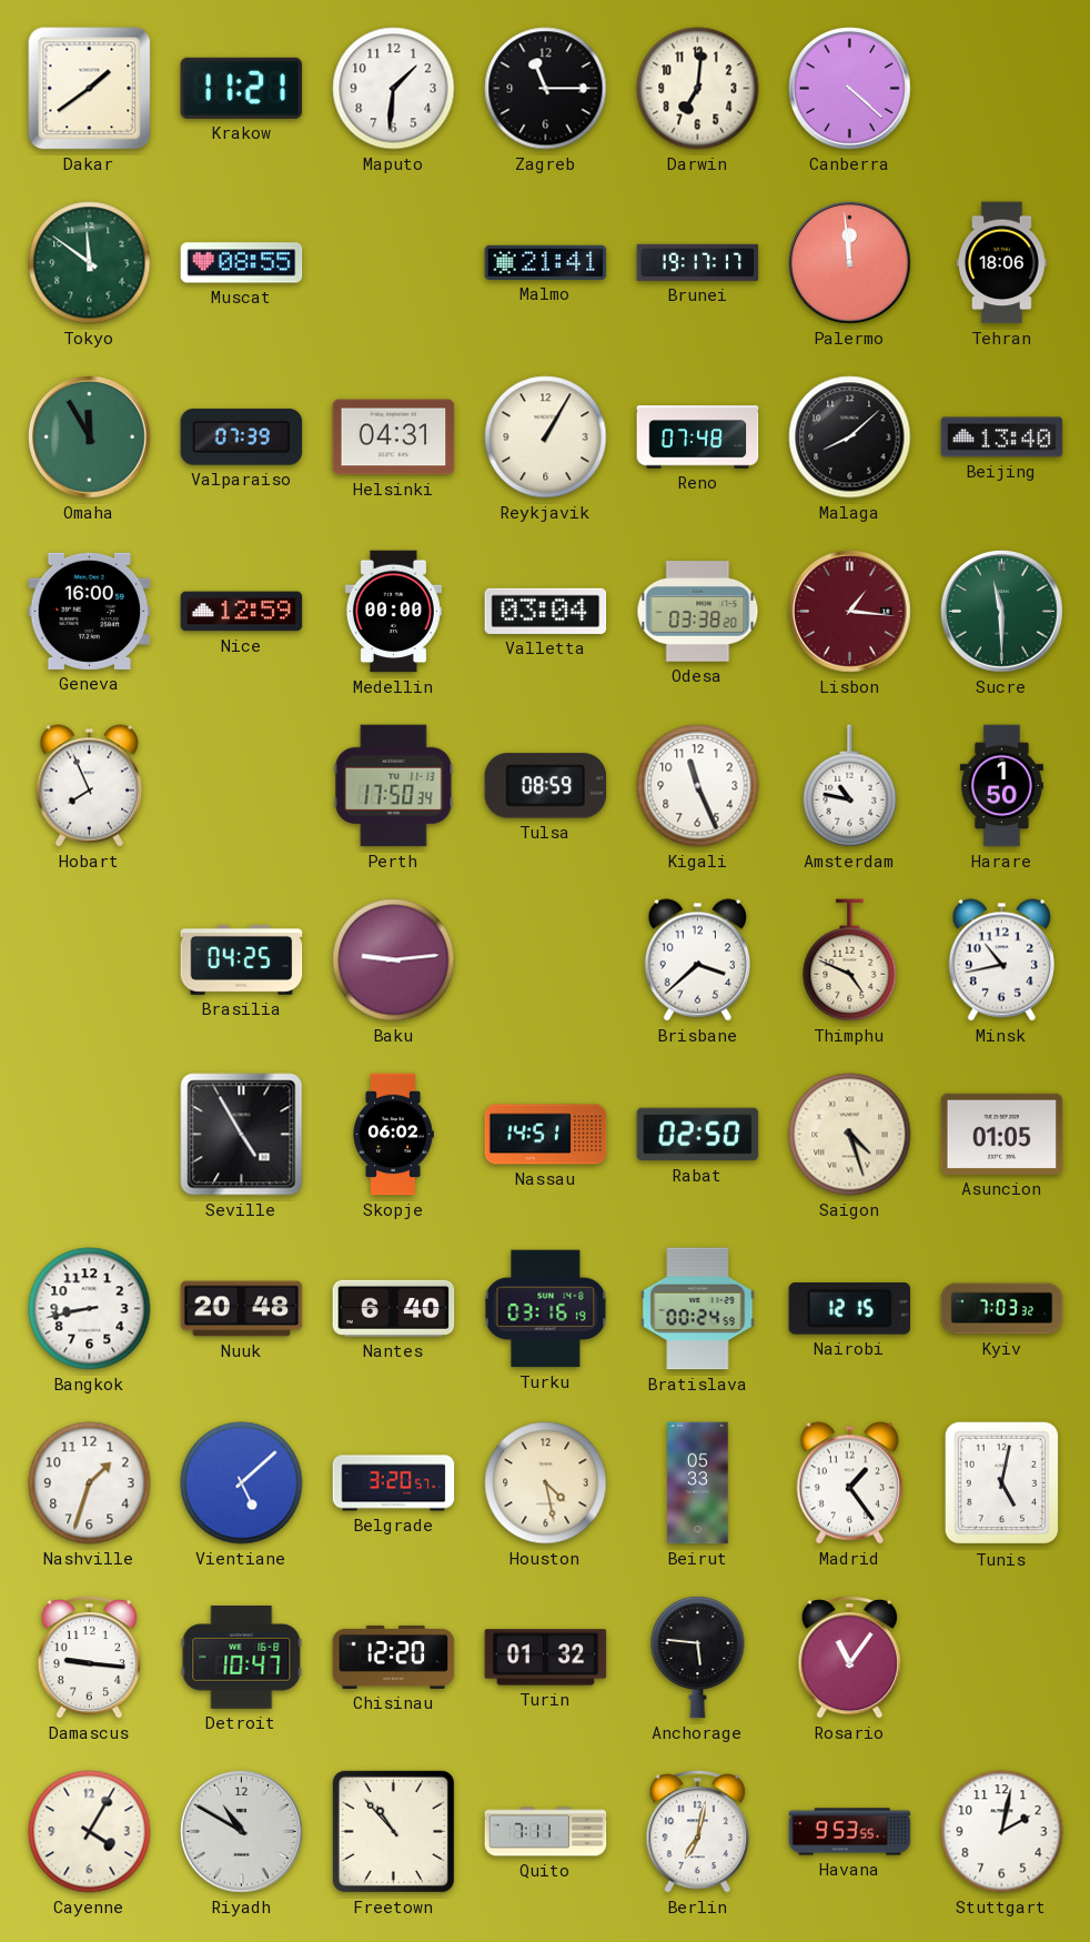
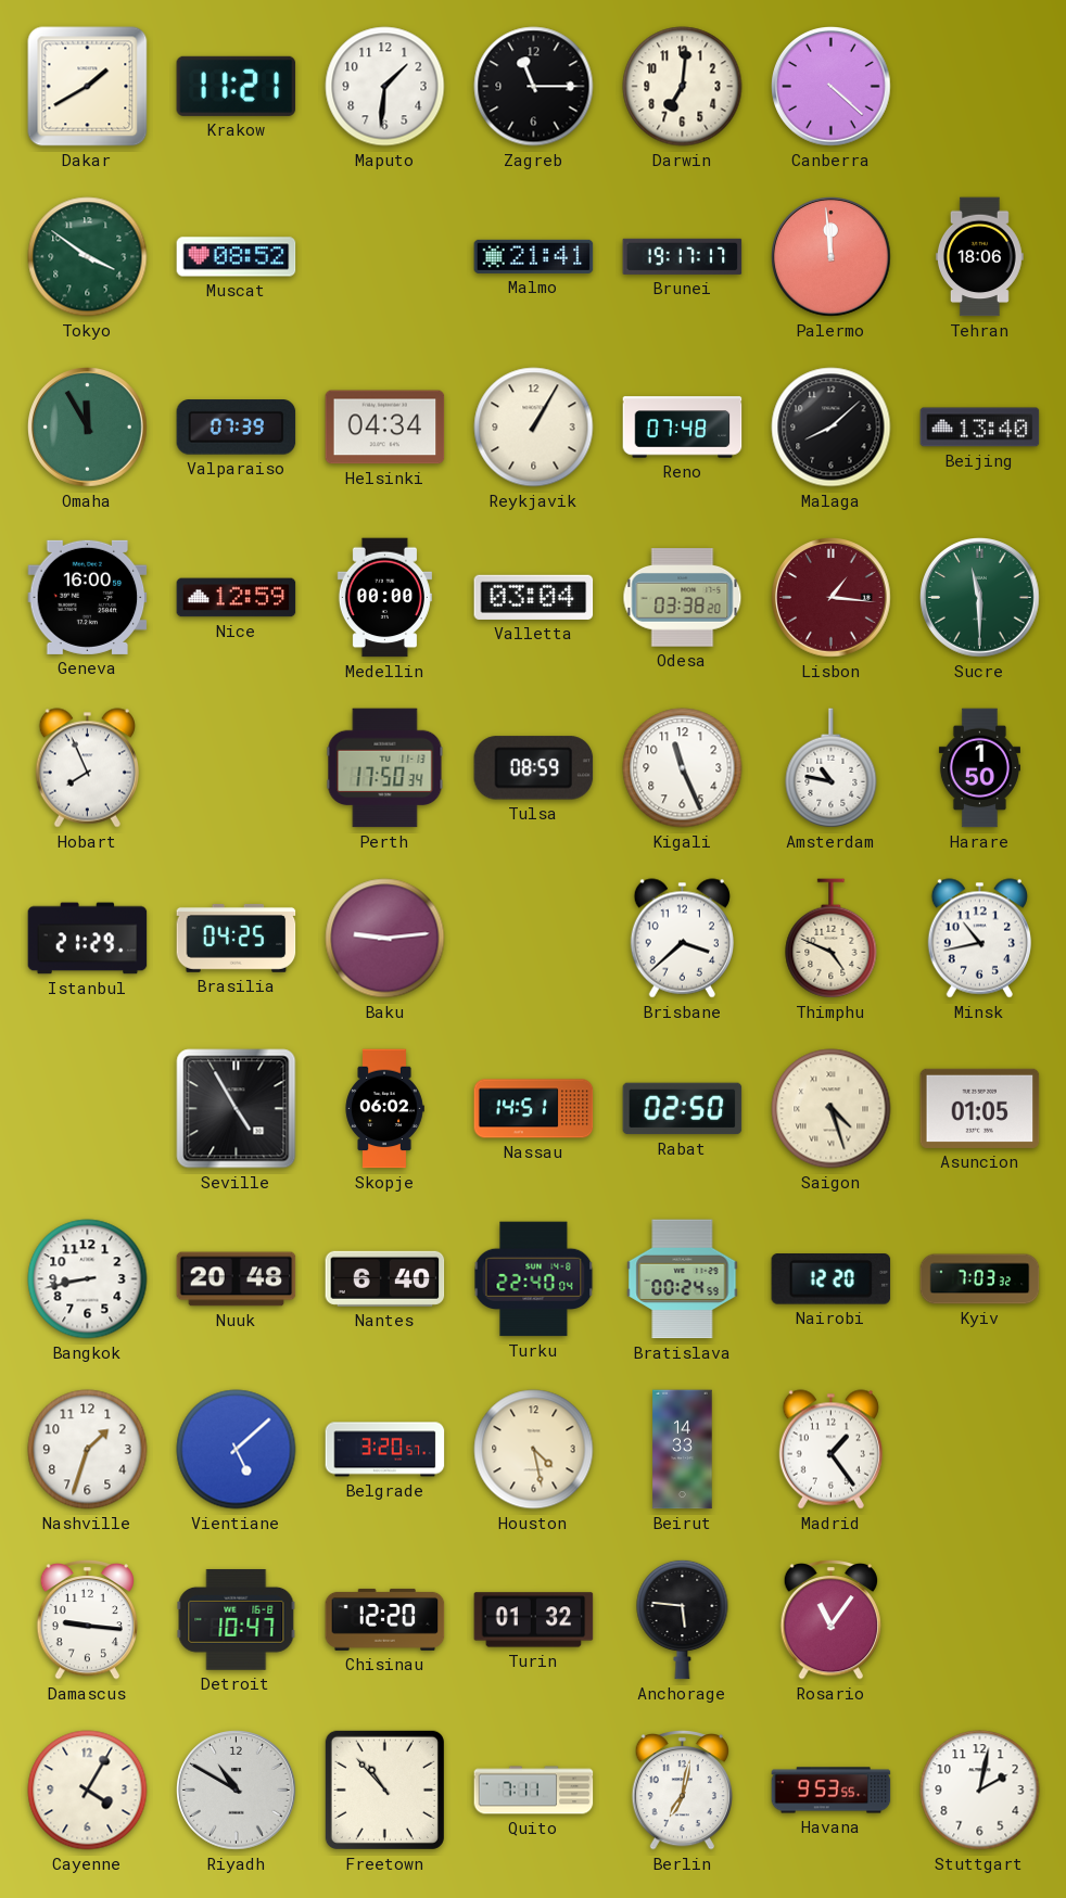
Dakar: 1:39 -> 1:40
Tokyo: 11:51 -> 3:51
Muscat: 08:55 -> 08:52
Helsinki: 04:31 -> 04:34
Istanbul: none -> 21:29
Turku: 03:16 -> 22:40
Nairobi: 12:15 -> 12:20
Beirut: 05:33 -> 14:33
Tunis: 5:02 -> none
